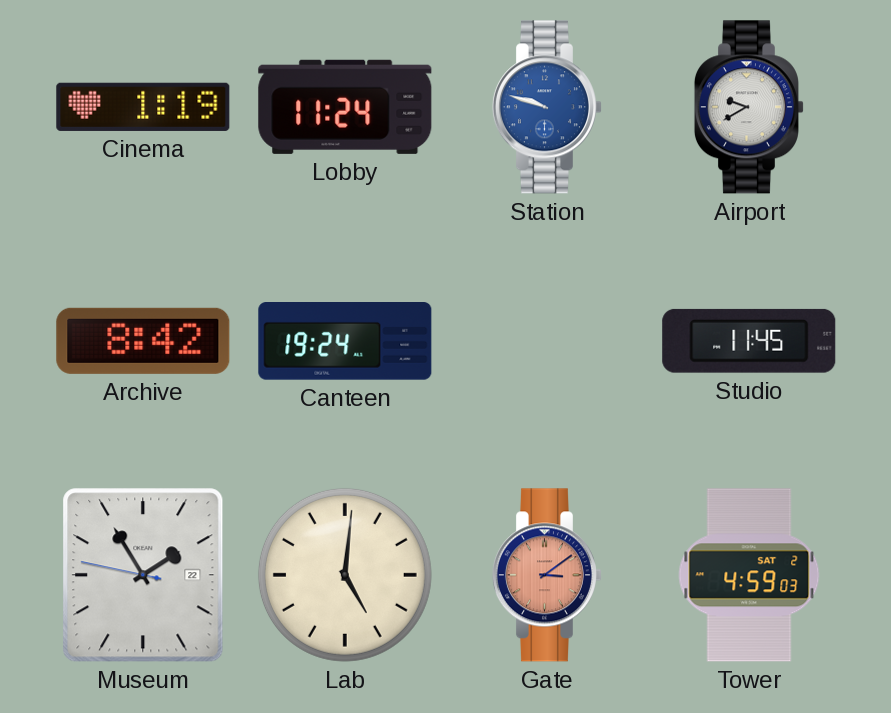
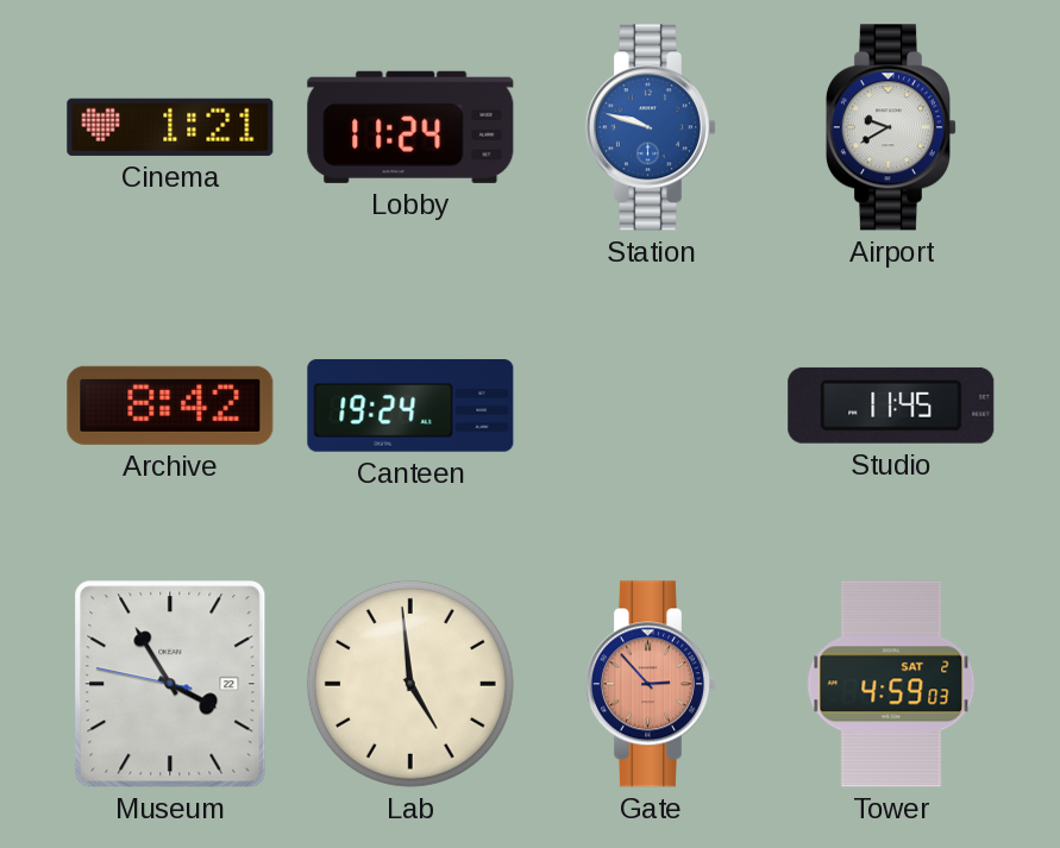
Cinema: 1:19 -> 1:21
Museum: 1:54 -> 3:54
Lab: 5:01 -> 4:59
Gate: 3:09 -> 2:53
